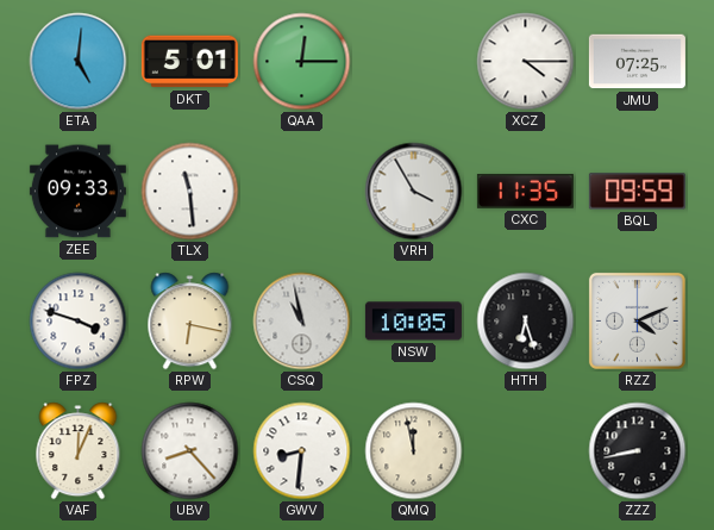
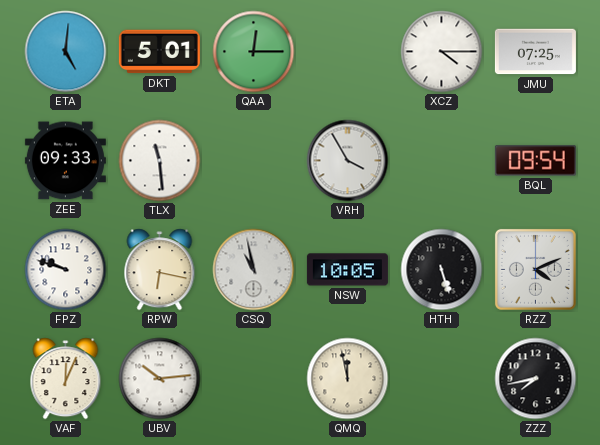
CXC: 11:35 -> none
BQL: 09:59 -> 09:54
FPZ: 3:48 -> 9:48
HTH: 6:27 -> 5:27
UBV: 8:23 -> 10:14
GWV: 8:31 -> none
ZZZ: 8:43 -> 7:43
